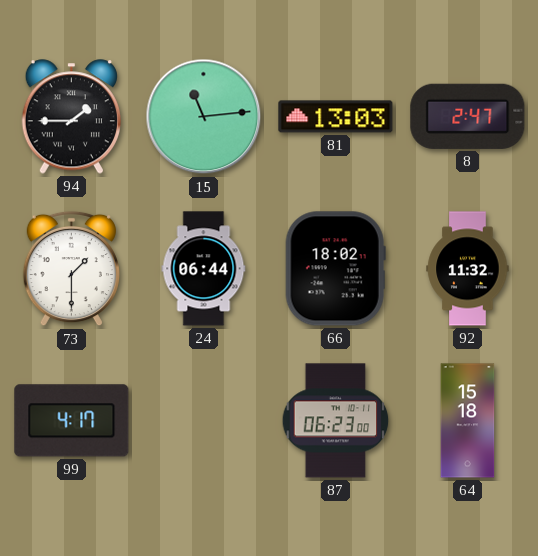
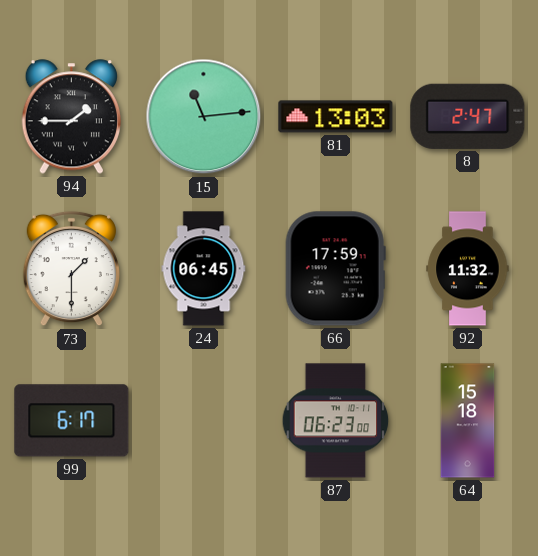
24: 06:44 -> 06:45
66: 18:02 -> 17:59
99: 4:17 -> 6:17
